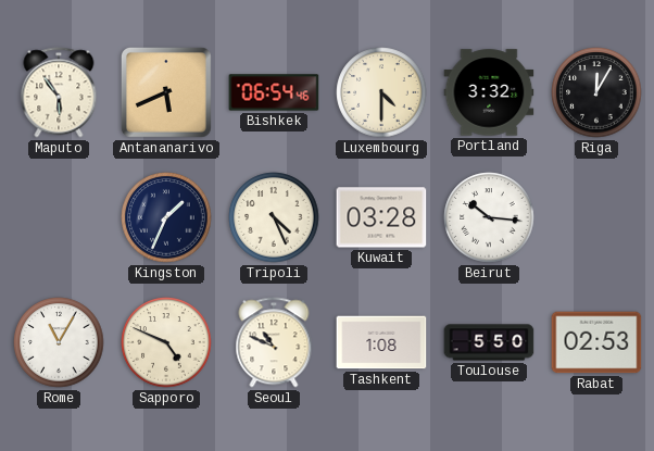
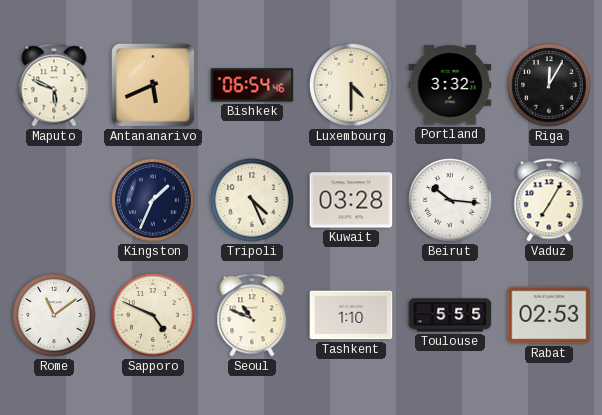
Maputo: 5:54 -> 5:49
Vaduz: none -> 7:05
Rome: 11:05 -> 11:09
Tashkent: 1:08 -> 1:10
Toulouse: 5:50 -> 5:55
